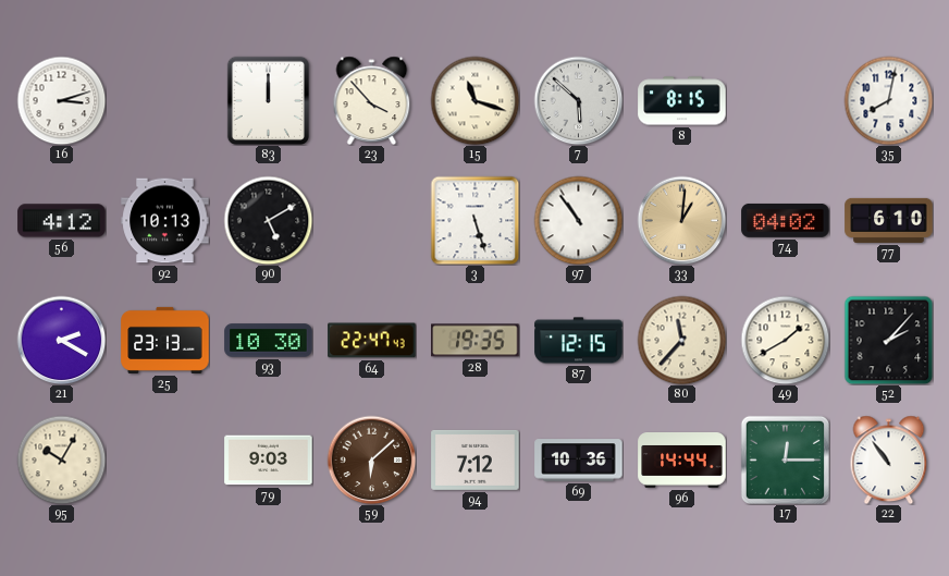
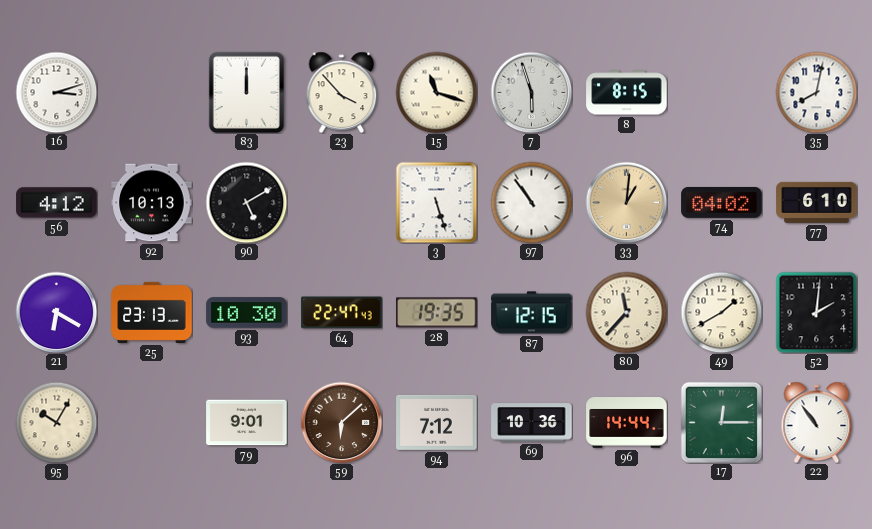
7: 5:52 -> 5:57
21: 2:20 -> 6:20
52: 2:07 -> 2:01
79: 9:03 -> 9:01
